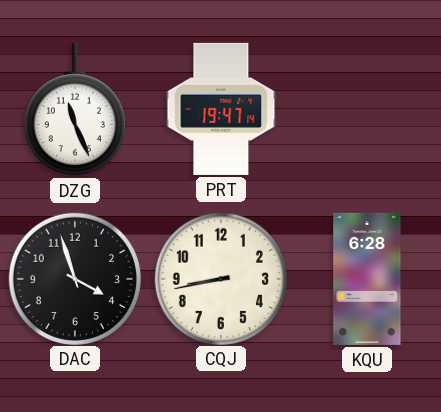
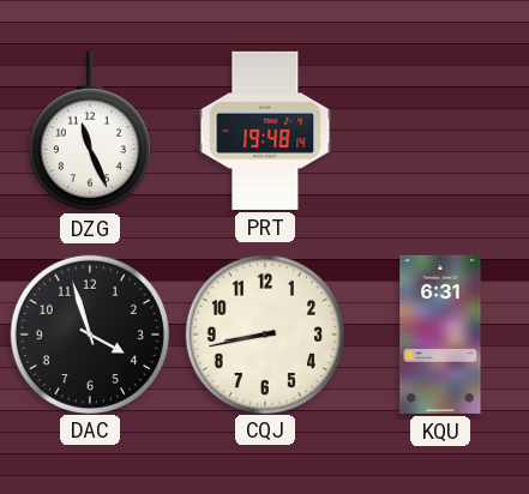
PRT: 19:47 -> 19:48
KQU: 6:28 -> 6:31
